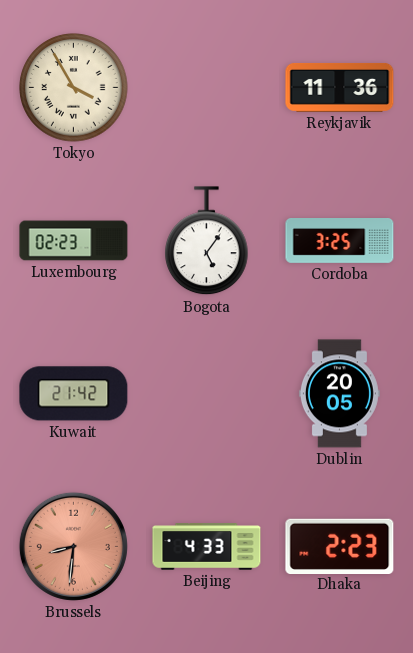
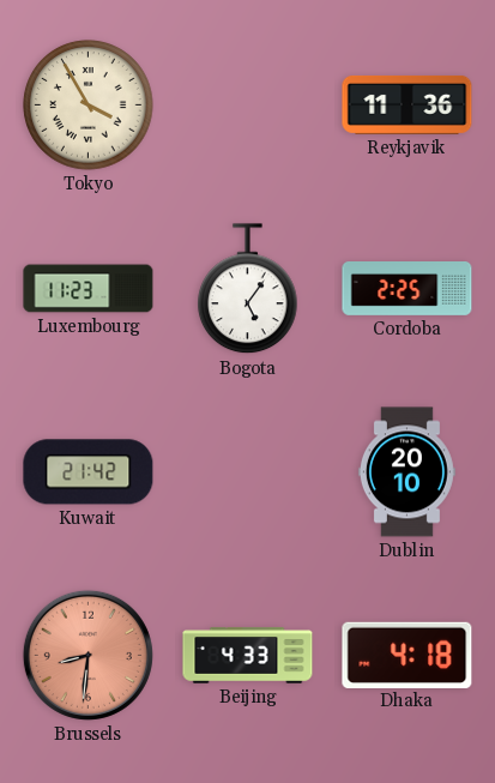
Luxembourg: 02:23 -> 11:23
Cordoba: 3:25 -> 2:25
Dublin: 20:05 -> 20:10
Dhaka: 2:23 -> 4:18
